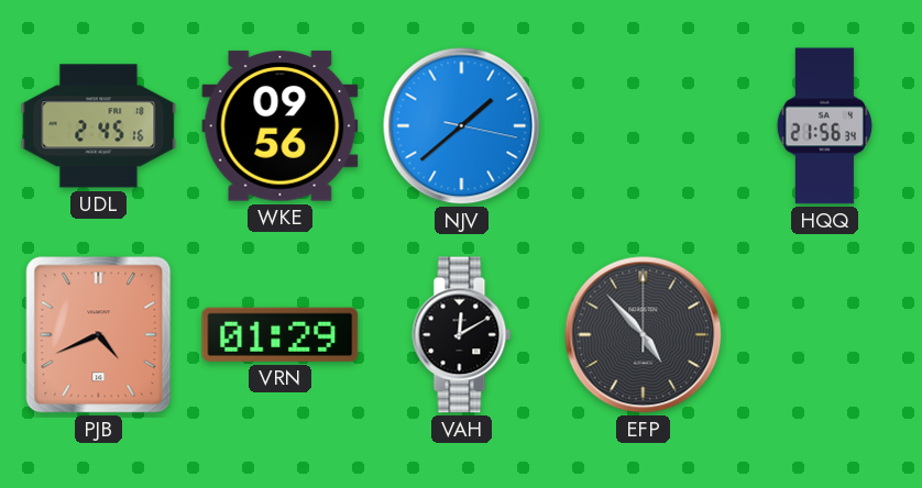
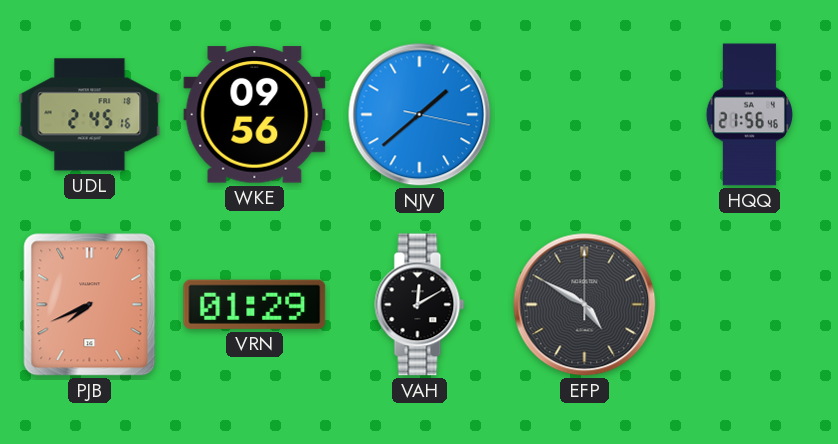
HQQ: 21:56:34 -> 21:56:46
PJB: 4:41 -> 7:41
EFP: 4:53 -> 4:50
